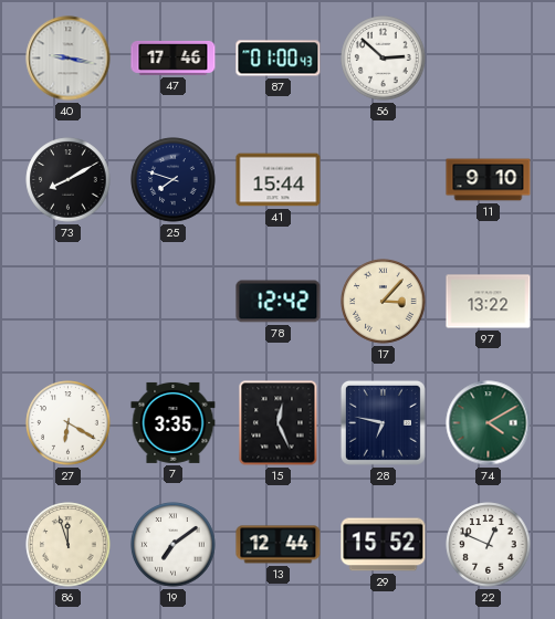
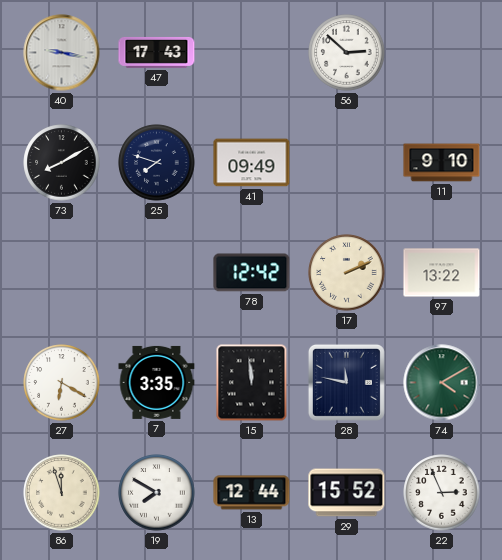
47: 17:46 -> 17:43
87: 01:00 -> none
41: 15:44 -> 09:49
17: 3:07 -> 2:11
15: 12:26 -> 11:59
28: 6:47 -> 11:47
19: 7:09 -> 7:50
22: 12:49 -> 2:56
